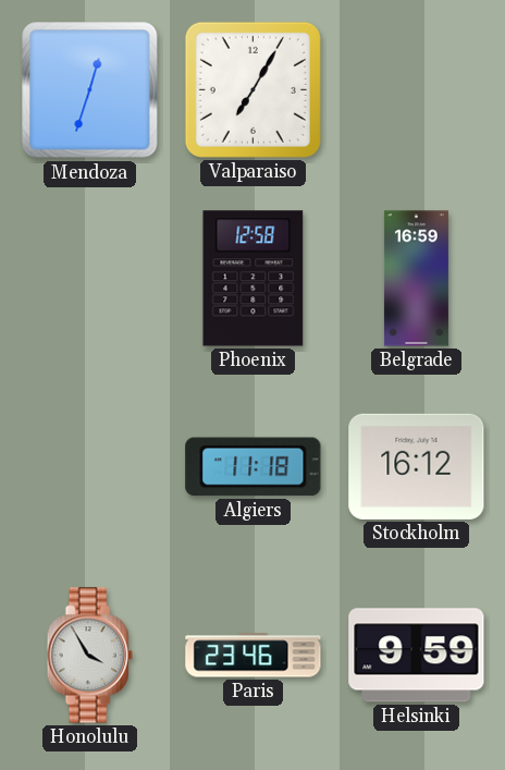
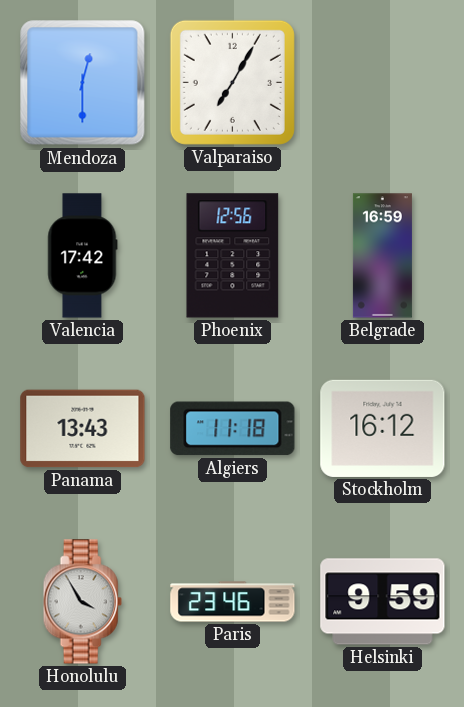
Mendoza: 12:33 -> 12:30
Valencia: none -> 17:42
Phoenix: 12:58 -> 12:56
Panama: none -> 13:43
